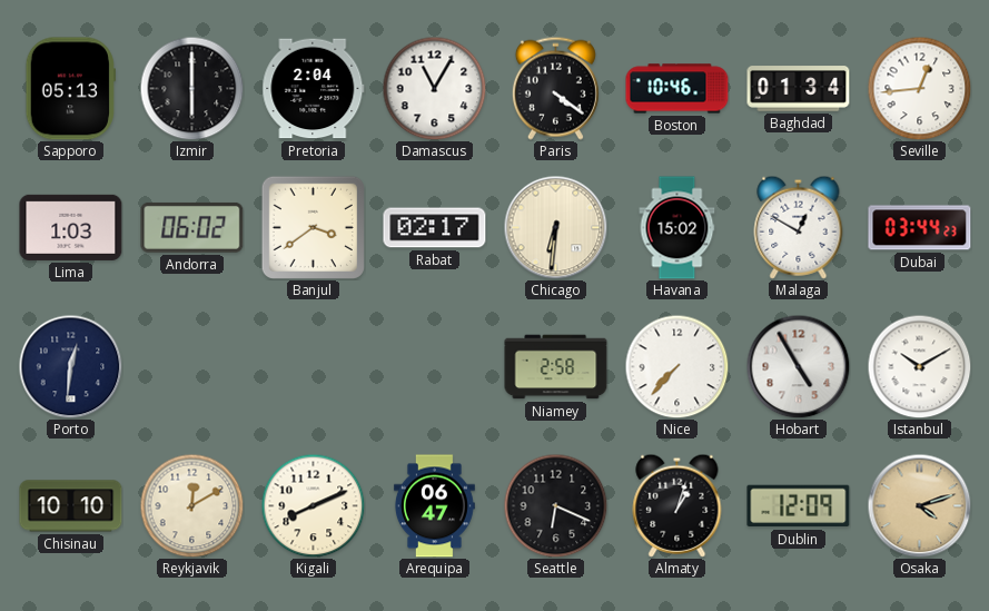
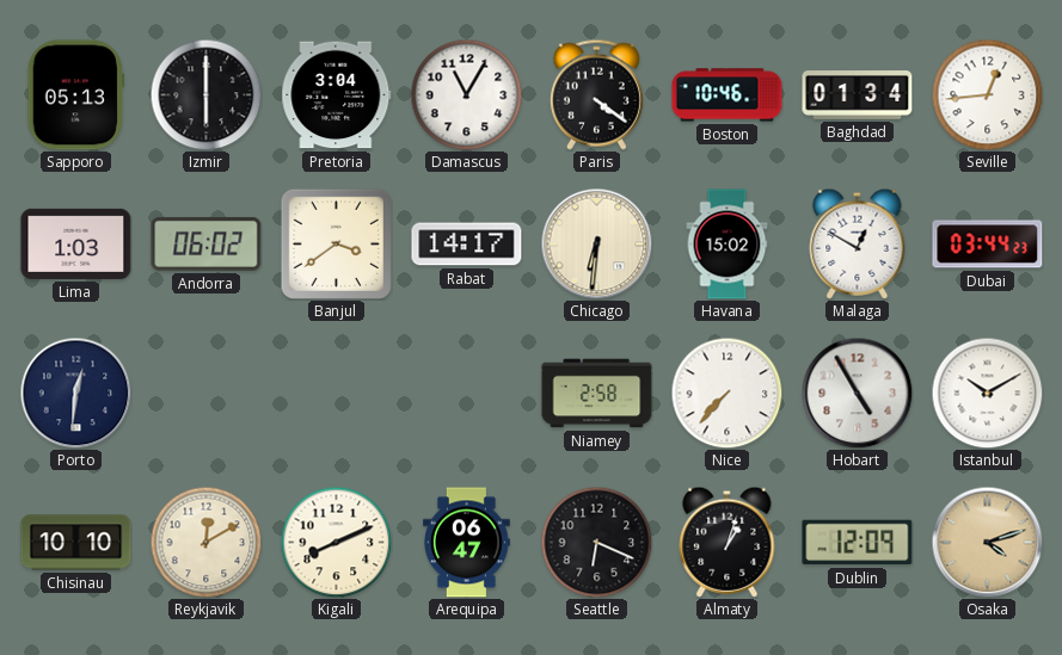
Pretoria: 2:04 -> 3:04
Rabat: 02:17 -> 14:17
